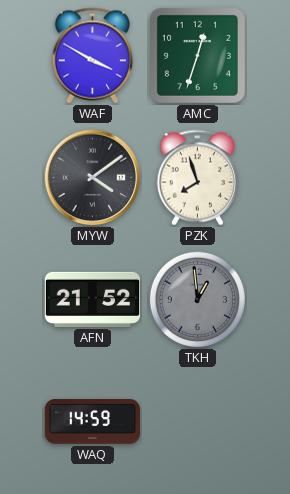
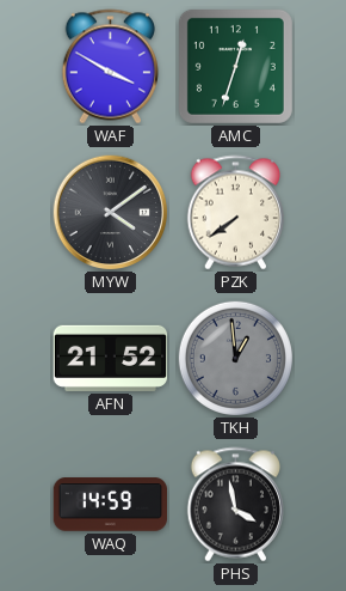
PZK: 7:57 -> 7:39
PHS: none -> 3:58
